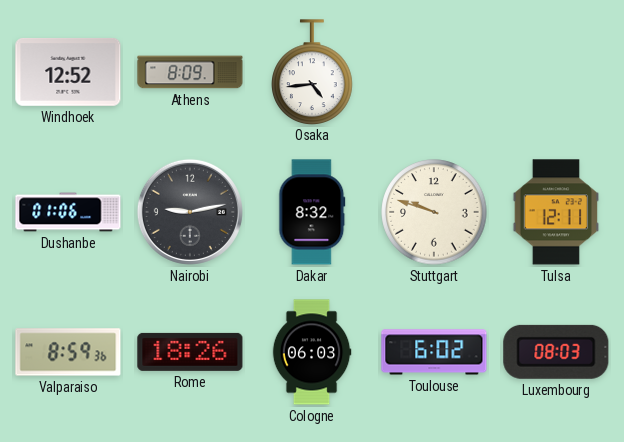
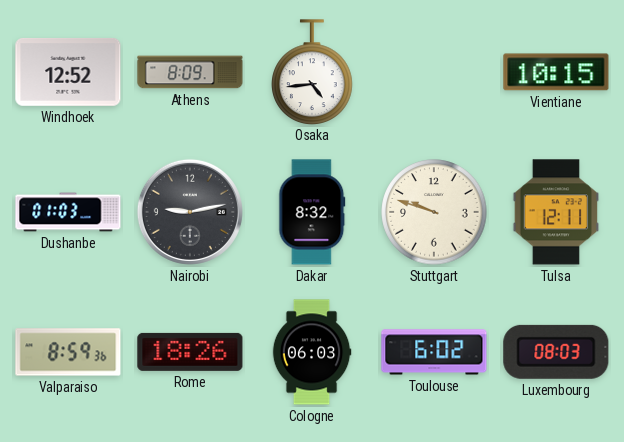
Vientiane: none -> 10:15
Dushanbe: 01:06 -> 01:03
